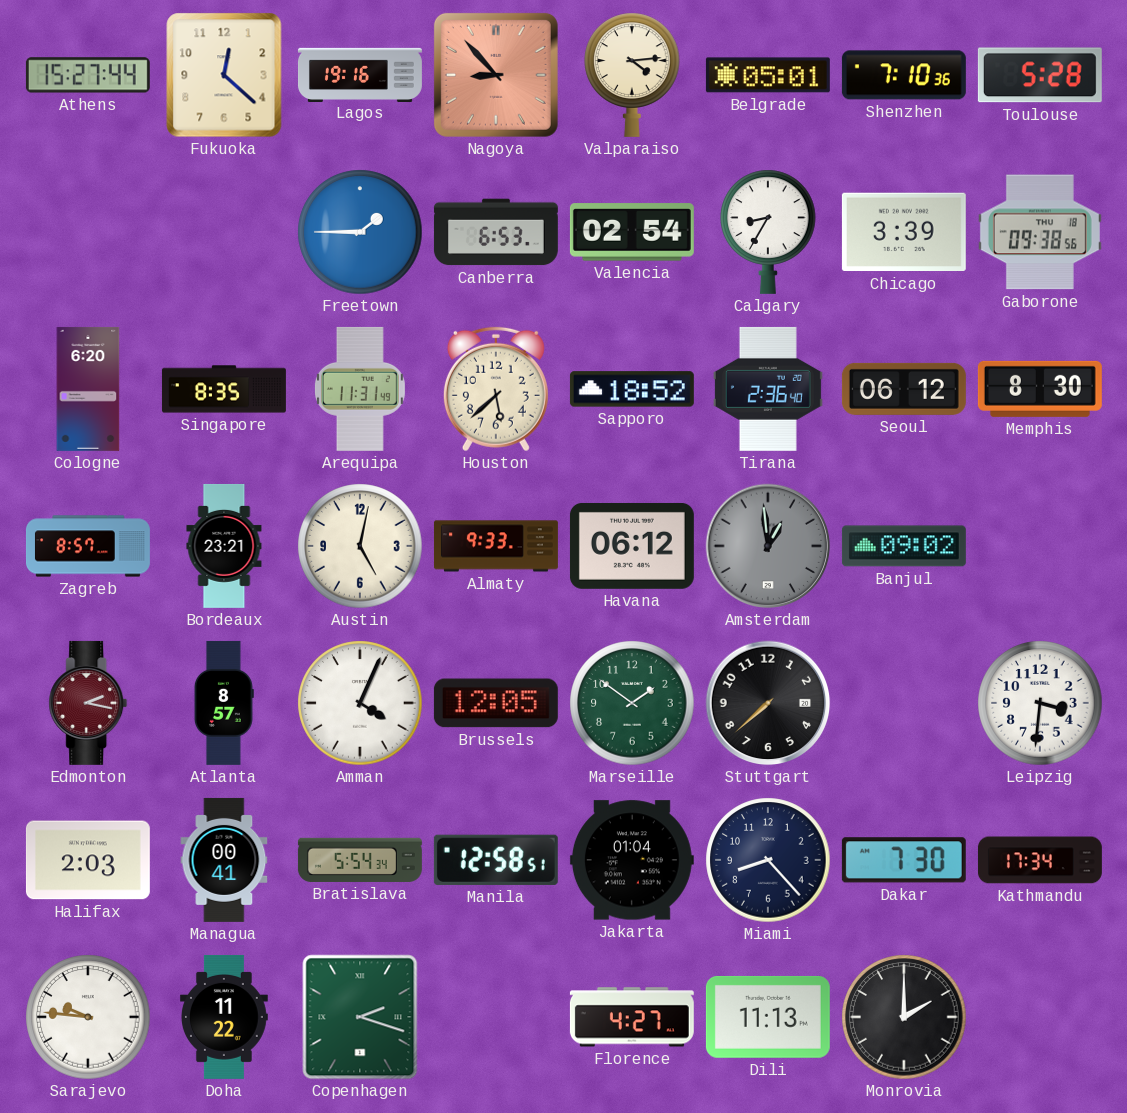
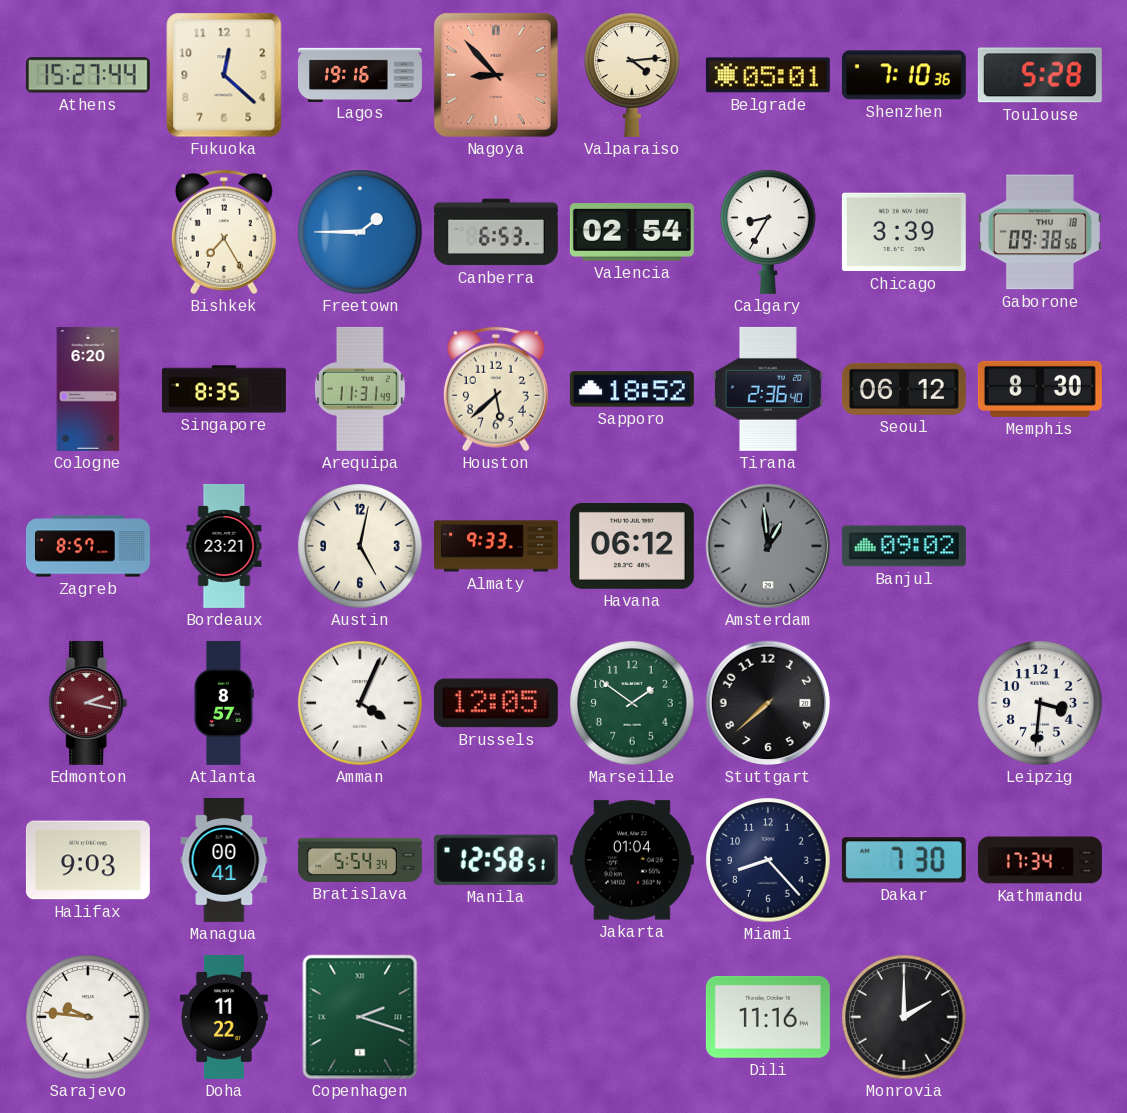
Bishkek: none -> 7:25
Halifax: 2:03 -> 9:03
Florence: 4:27 -> none
Dili: 11:13 -> 11:16
